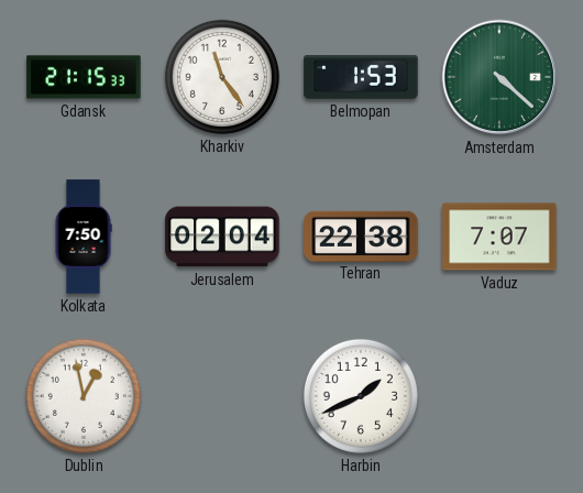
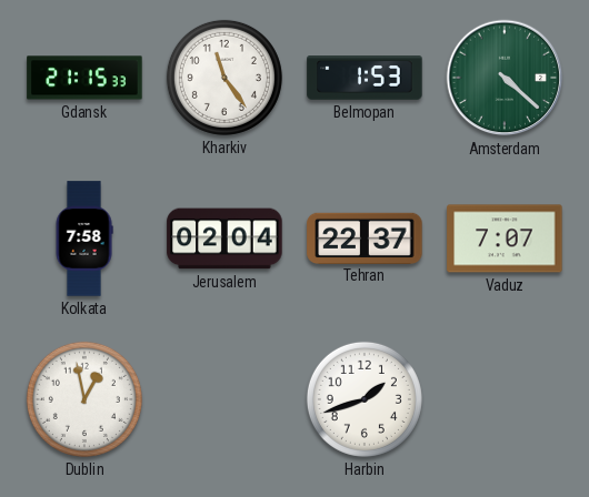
Kolkata: 7:50 -> 7:58
Tehran: 22:38 -> 22:37
Harbin: 1:41 -> 1:42
